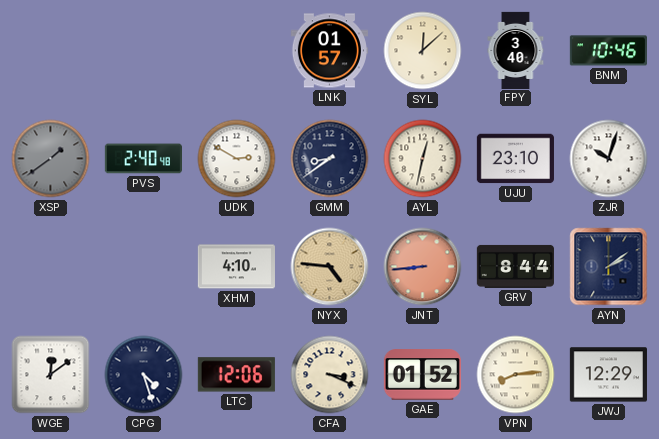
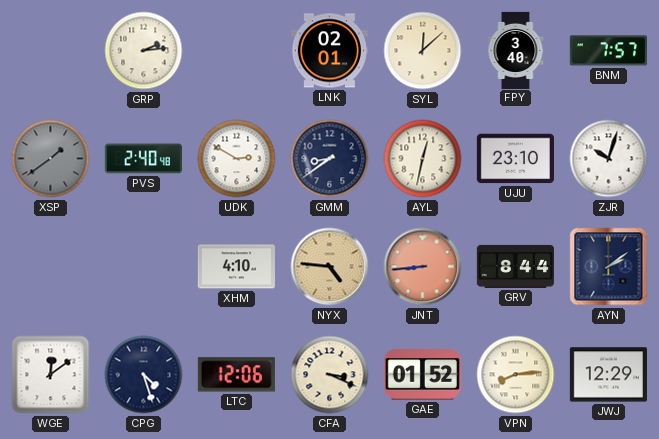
GRP: none -> 2:14
LNK: 01:57 -> 02:01
BNM: 10:46 -> 7:57
